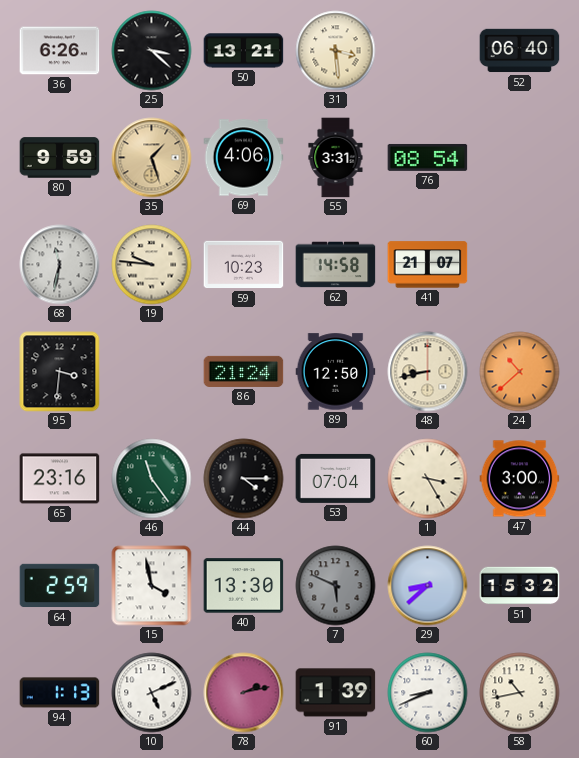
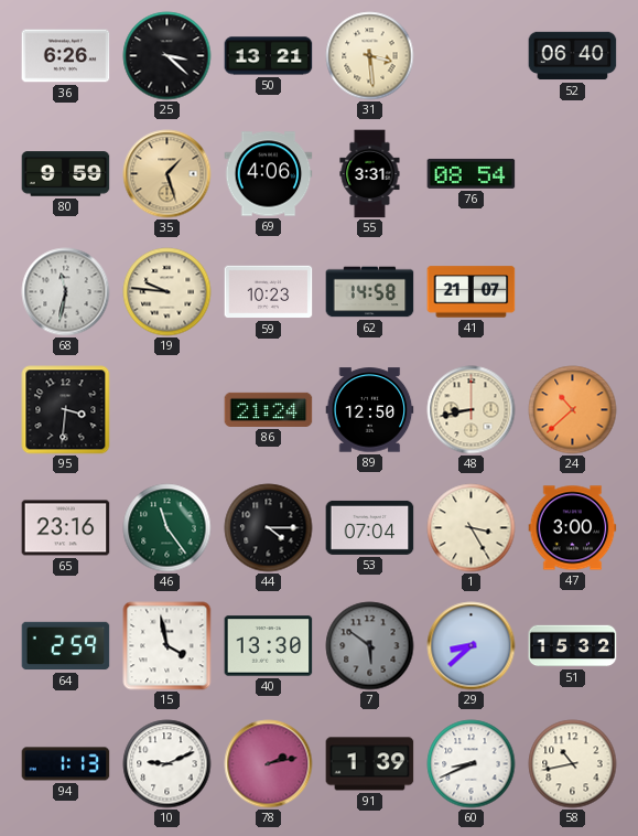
7: 5:49 -> 5:51
10: 5:11 -> 9:11
